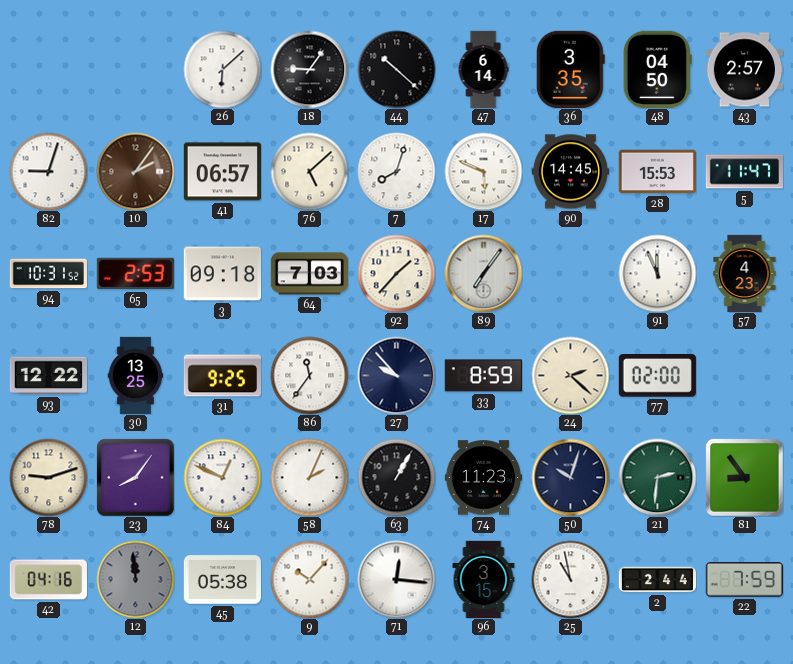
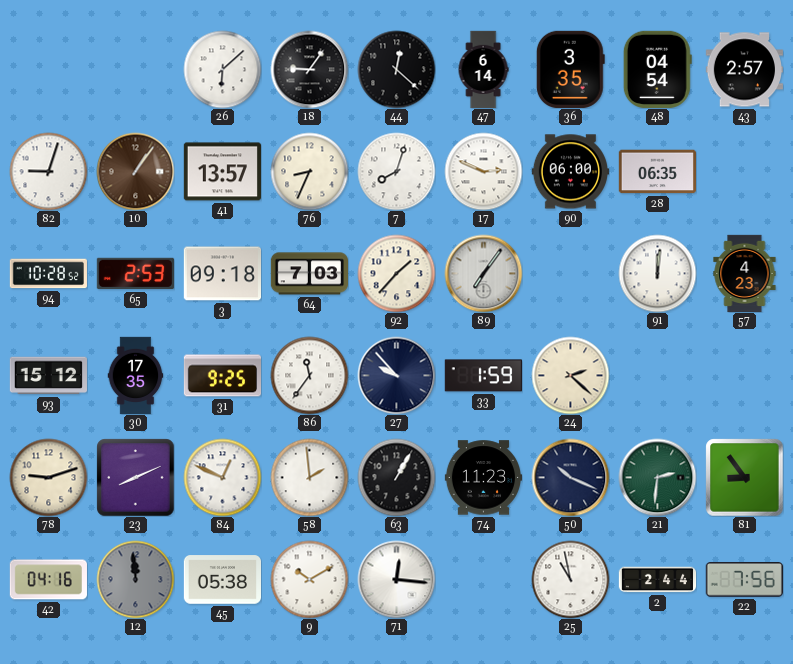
44: 10:22 -> 12:22
48: 04:50 -> 04:54
10: 2:06 -> 1:06
41: 06:57 -> 13:57
76: 5:08 -> 8:34
17: 5:49 -> 2:49
90: 14:45 -> 06:00
28: 15:53 -> 06:35
5: 11:47 -> none
94: 10:31 -> 10:28
91: 11:56 -> 12:01
93: 12:22 -> 15:12
30: 13:25 -> 17:35
33: 8:59 -> 1:59
77: 02:00 -> none
23: 8:06 -> 8:11
58: 2:04 -> 1:59
50: 10:03 -> 10:19
9: 10:07 -> 10:10
96: 3:15 -> none
22: 7:59 -> 7:56
